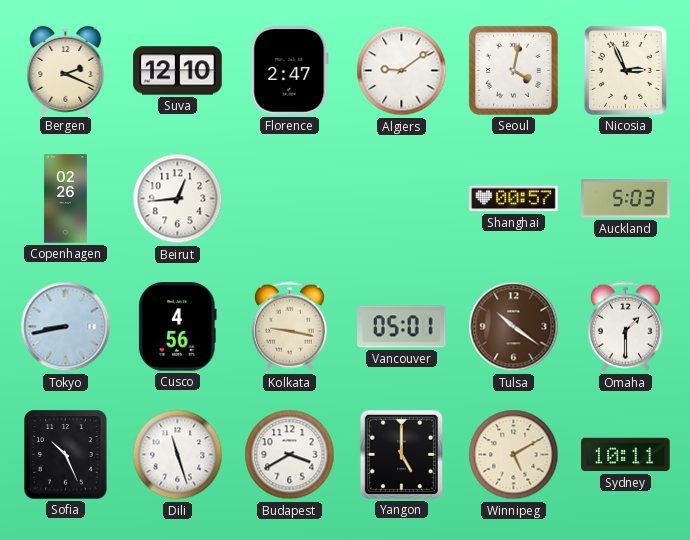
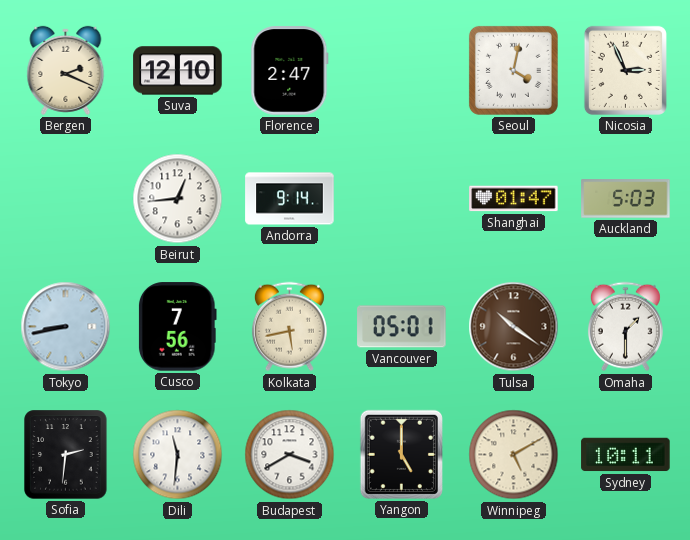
Algiers: 9:09 -> none
Copenhagen: 02:26 -> none
Andorra: none -> 9:14
Shanghai: 00:57 -> 01:47
Cusco: 4:56 -> 7:56
Kolkata: 9:17 -> 5:43
Sofia: 10:26 -> 2:31
Dili: 11:27 -> 11:31
